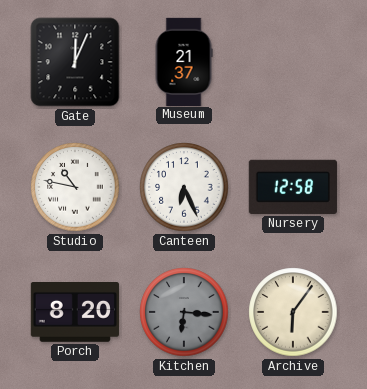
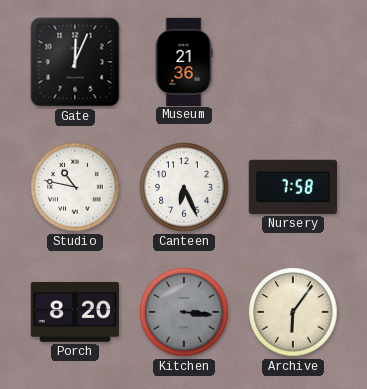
Museum: 21:37 -> 21:36
Nursery: 12:58 -> 7:58
Kitchen: 6:16 -> 3:16
